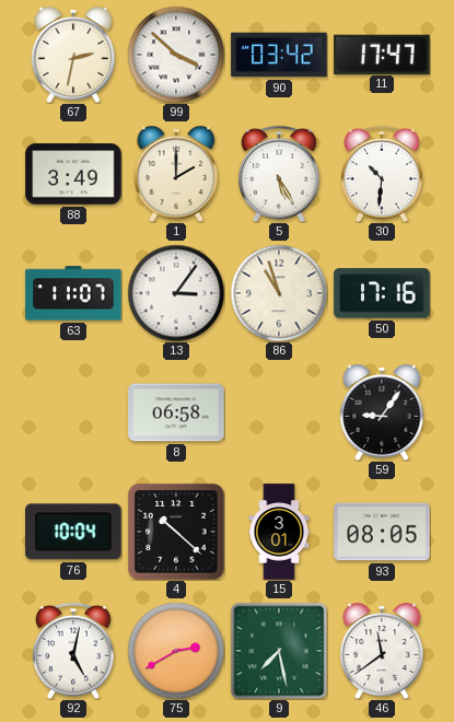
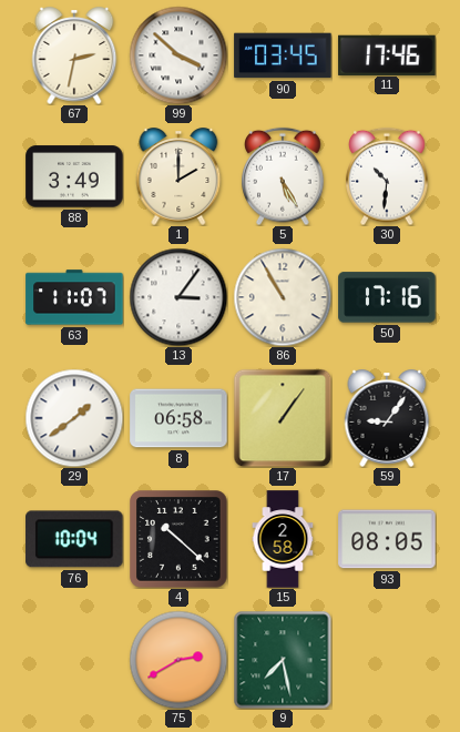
90: 03:42 -> 03:45
11: 17:47 -> 17:46
86: 10:57 -> 10:55
29: none -> 1:39
17: none -> 1:06
15: 3:01 -> 2:58
92: 5:02 -> none
46: 11:39 -> none
